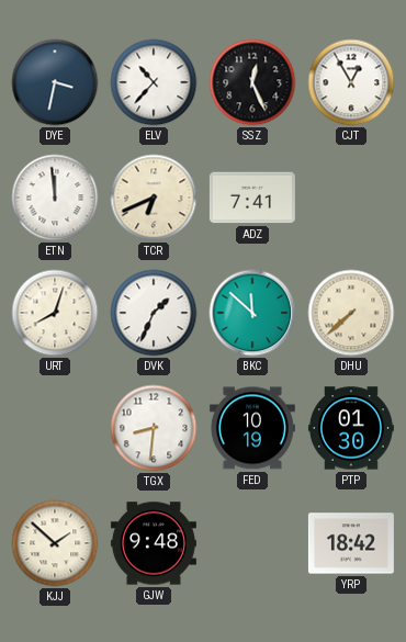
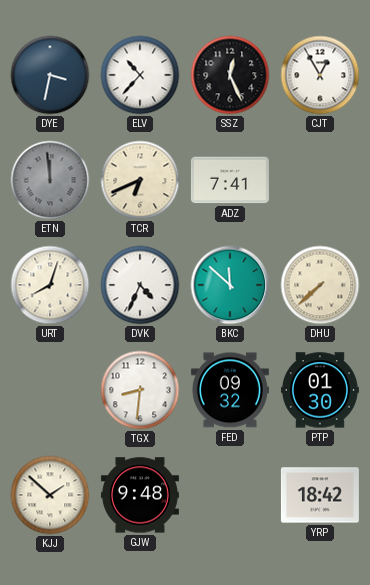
ETN dial: white -> grey
DVK: 1:34 -> 4:34
FED: 10:19 -> 09:32
